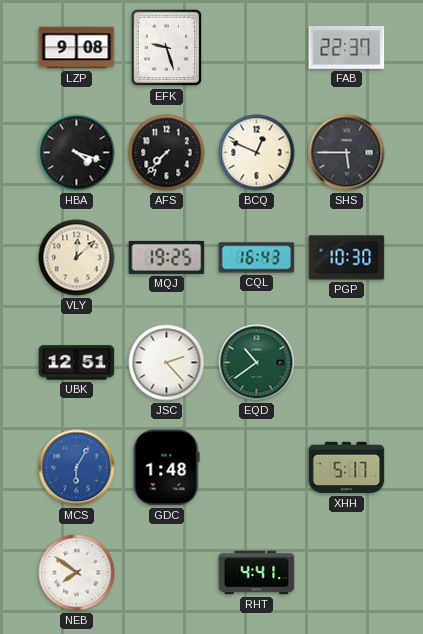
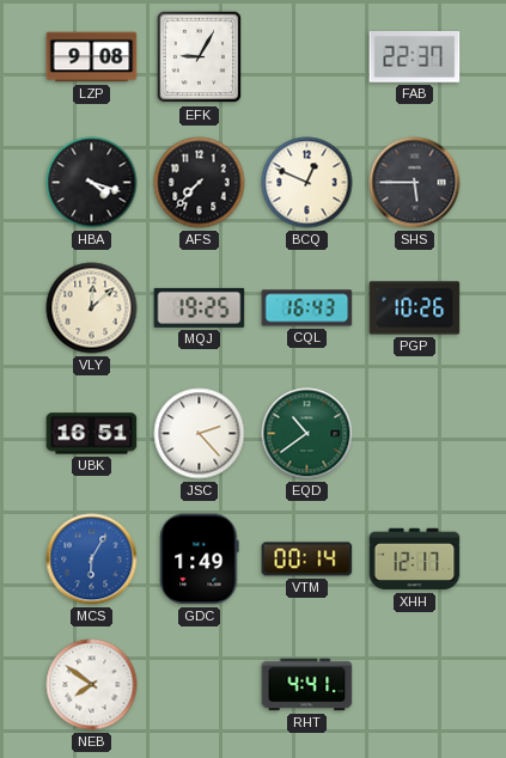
EFK: 9:27 -> 9:05
PGP: 10:30 -> 10:26
UBK: 12:51 -> 16:51
GDC: 1:48 -> 1:49
VTM: none -> 00:14
XHH: 5:17 -> 12:17
